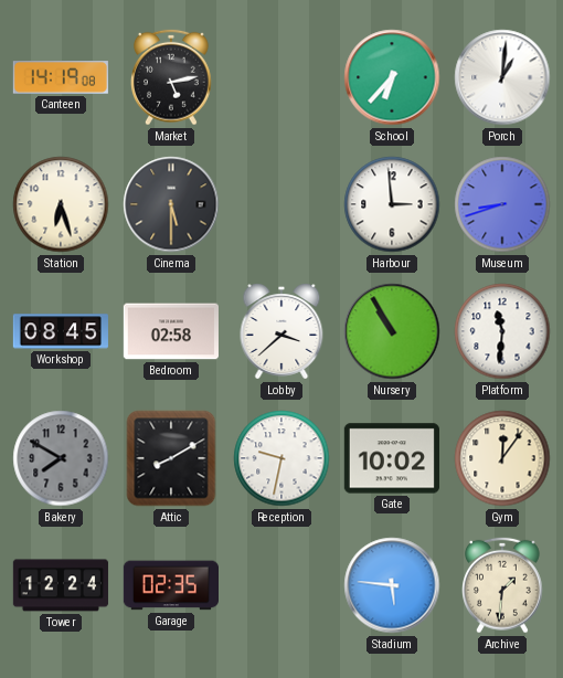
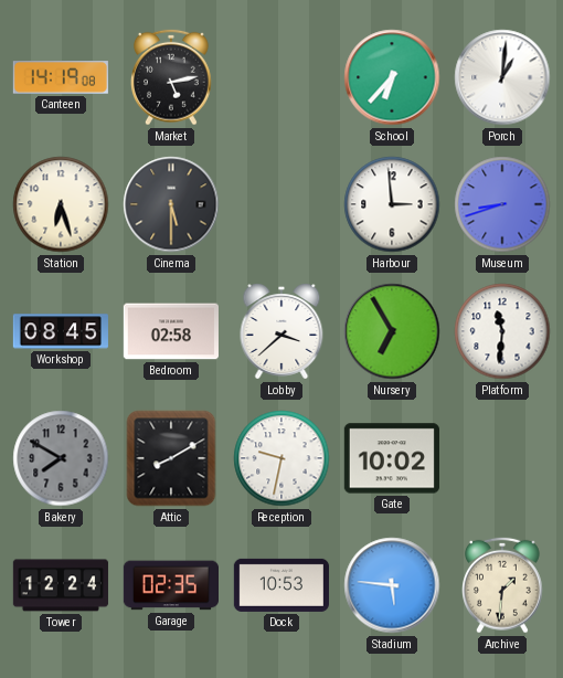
Nursery: 10:55 -> 6:55
Gym: 12:06 -> none
Dock: none -> 10:53
